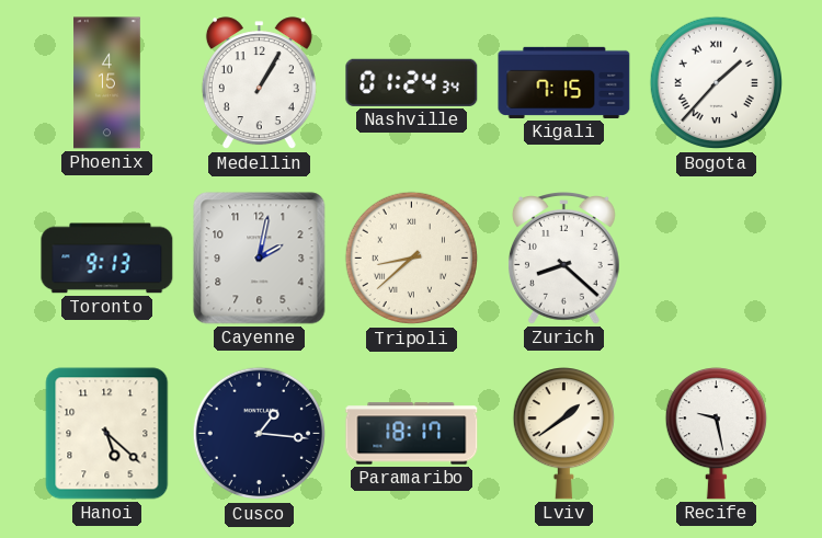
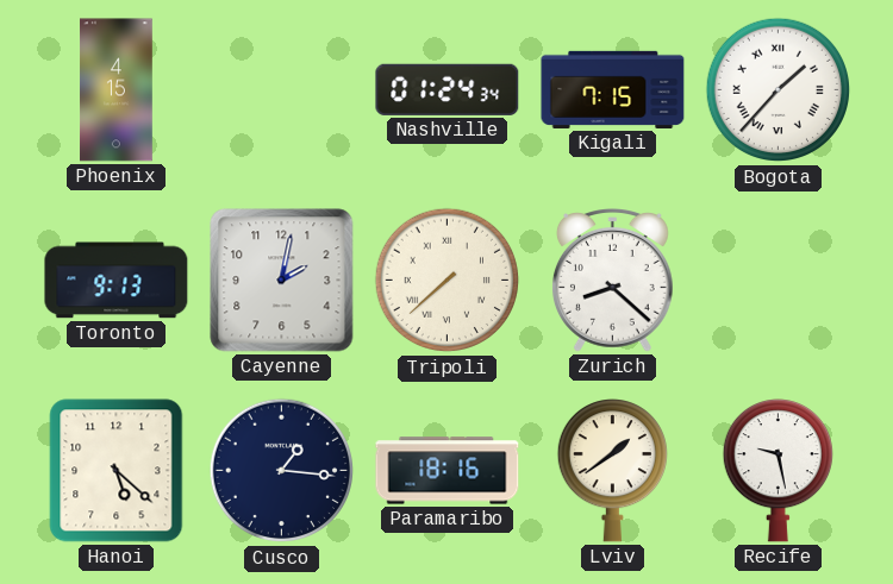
Medellin: 1:05 -> none
Tripoli: 8:38 -> 7:38
Paramaribo: 18:17 -> 18:16
